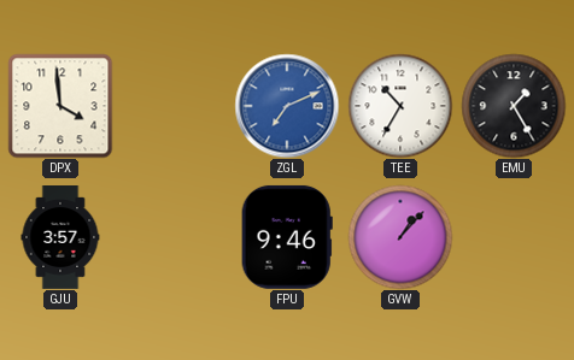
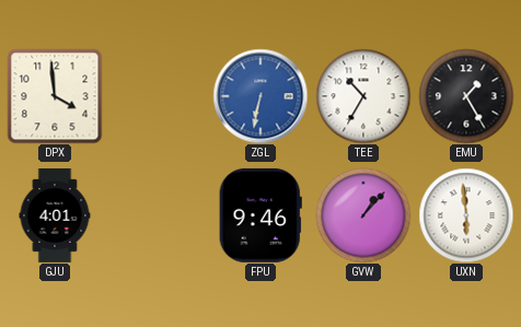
ZGL: 7:11 -> 6:32
GJU: 3:57 -> 4:01
UXN: none -> 5:59
